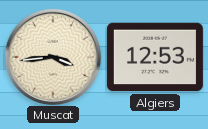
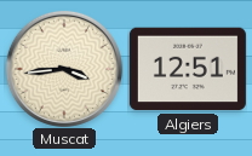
Algiers: 12:53 -> 12:51
